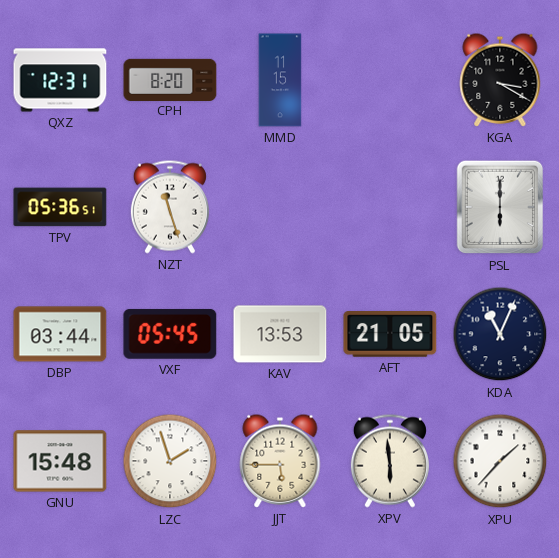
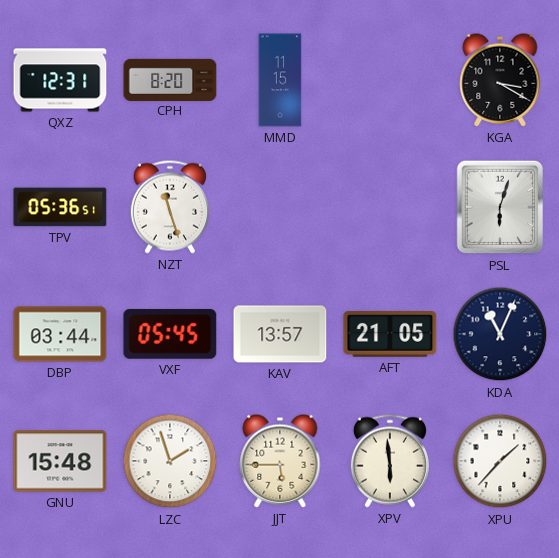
PSL: 6:00 -> 6:03
KAV: 13:53 -> 13:57
